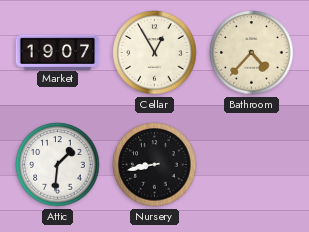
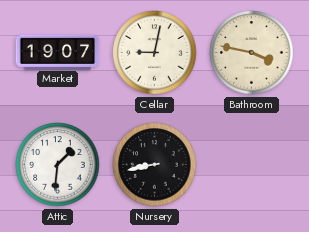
Cellar: 12:55 -> 9:02
Bathroom: 4:37 -> 3:47
